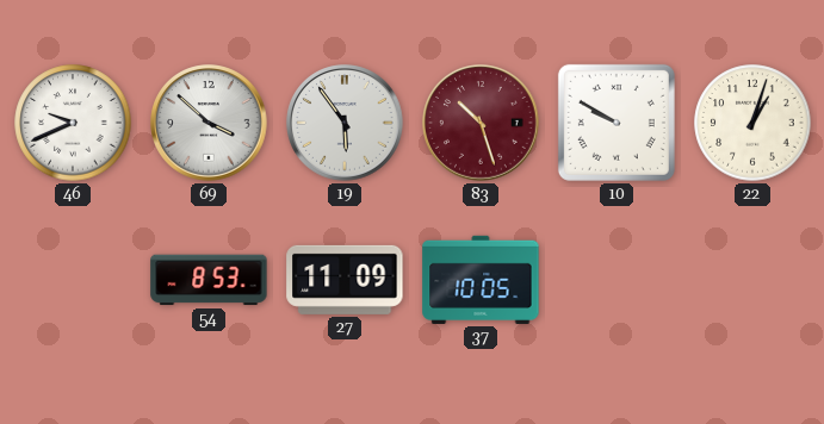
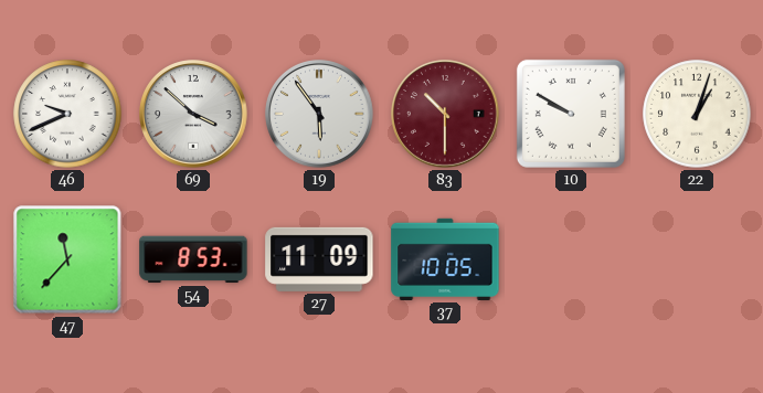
83: 10:27 -> 10:30
47: none -> 11:37
